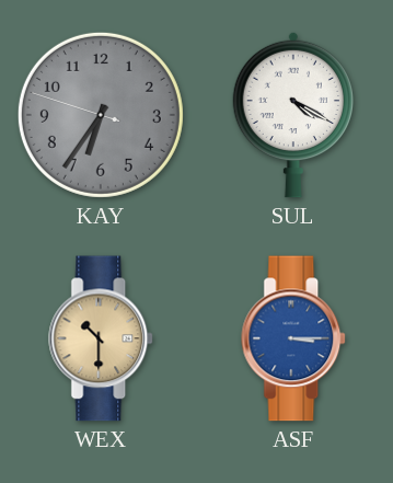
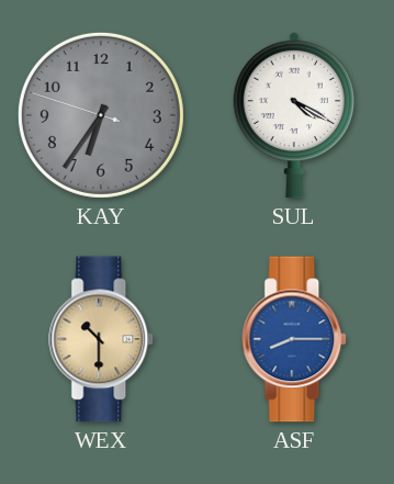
ASF: 3:15 -> 8:15
